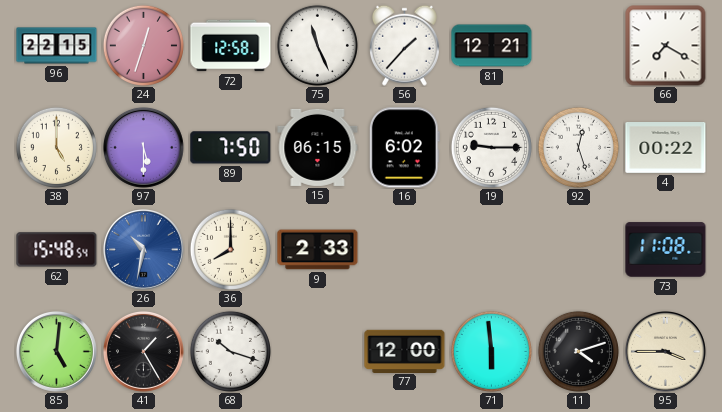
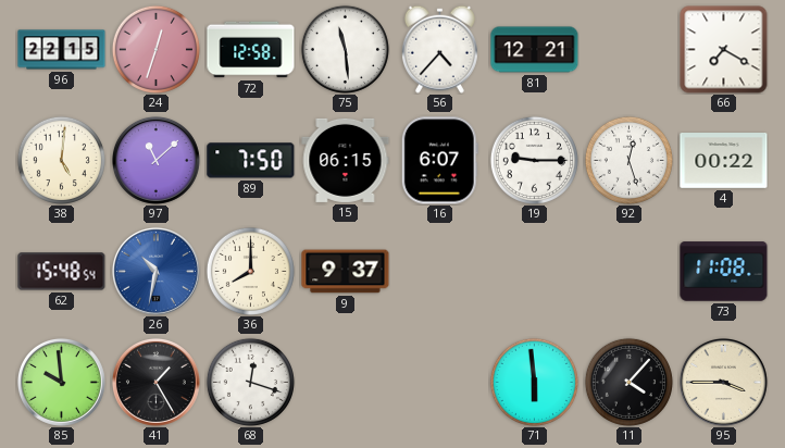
75: 11:26 -> 11:29
56: 1:37 -> 4:37
38: 5:00 -> 5:01
97: 5:30 -> 11:08
16: 6:02 -> 6:07
9: 2:33 -> 9:37
85: 5:01 -> 9:59
68: 10:18 -> 12:18
77: 12:00 -> none
11: 4:12 -> 4:07
